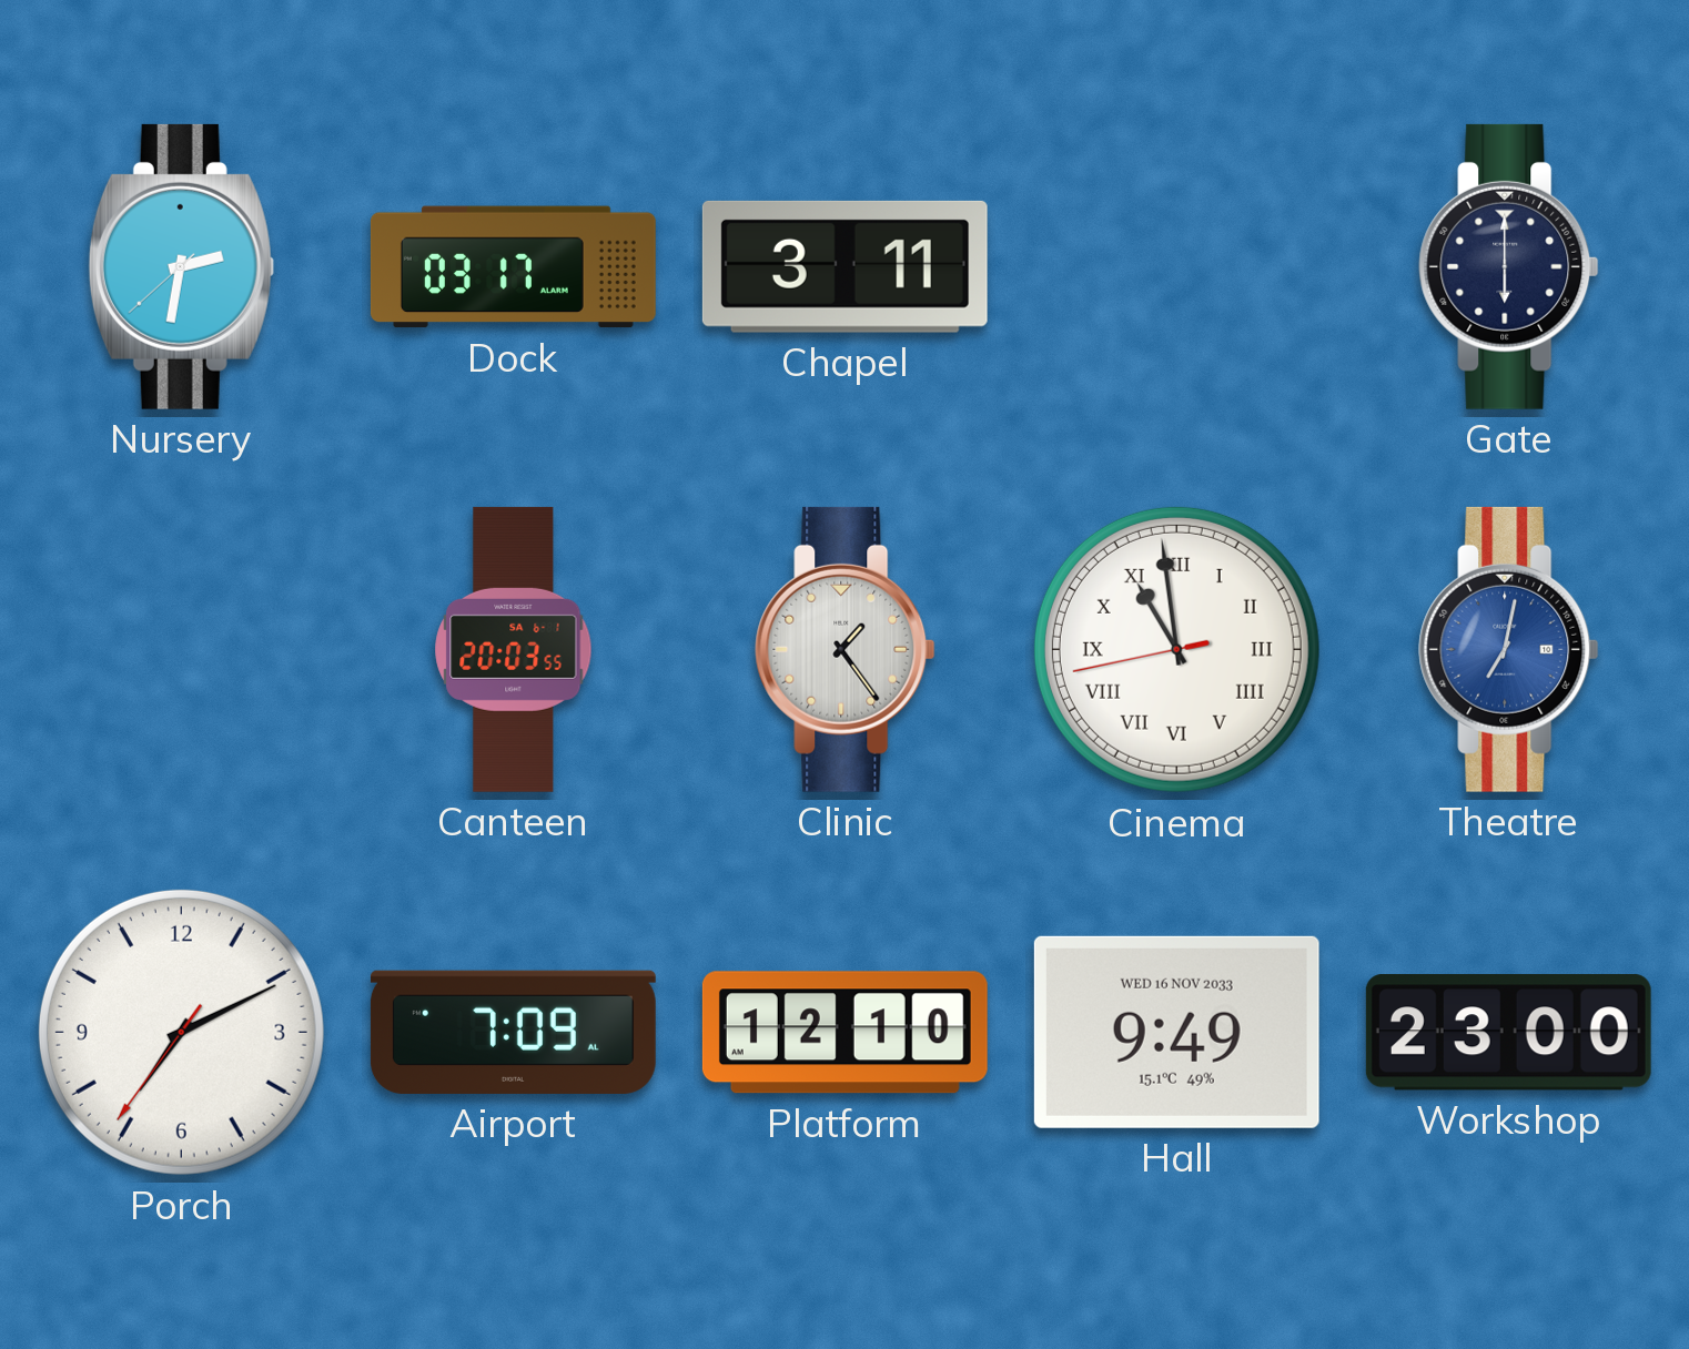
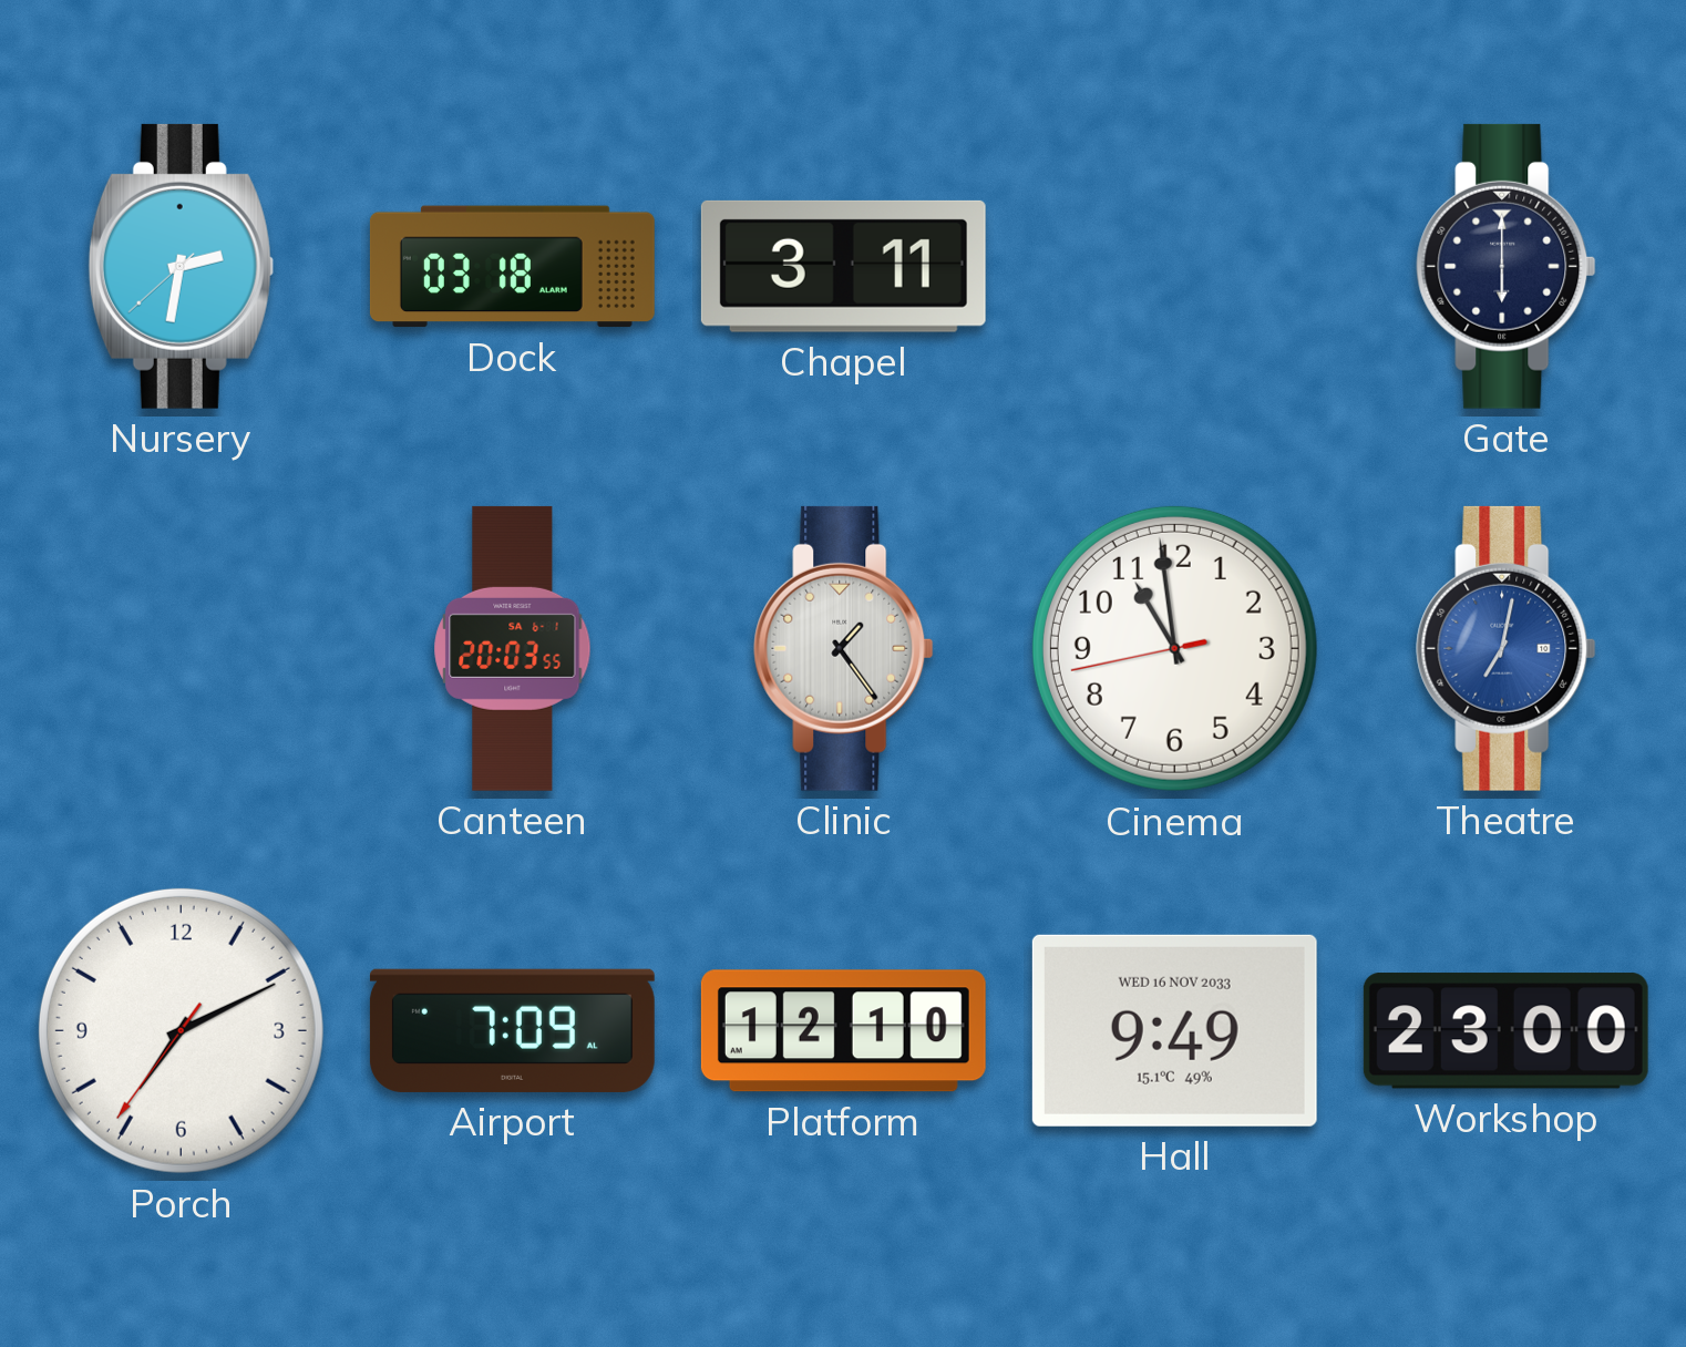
Dock: 03:17 -> 03:18
Cinema numerals: Roman -> Arabic
